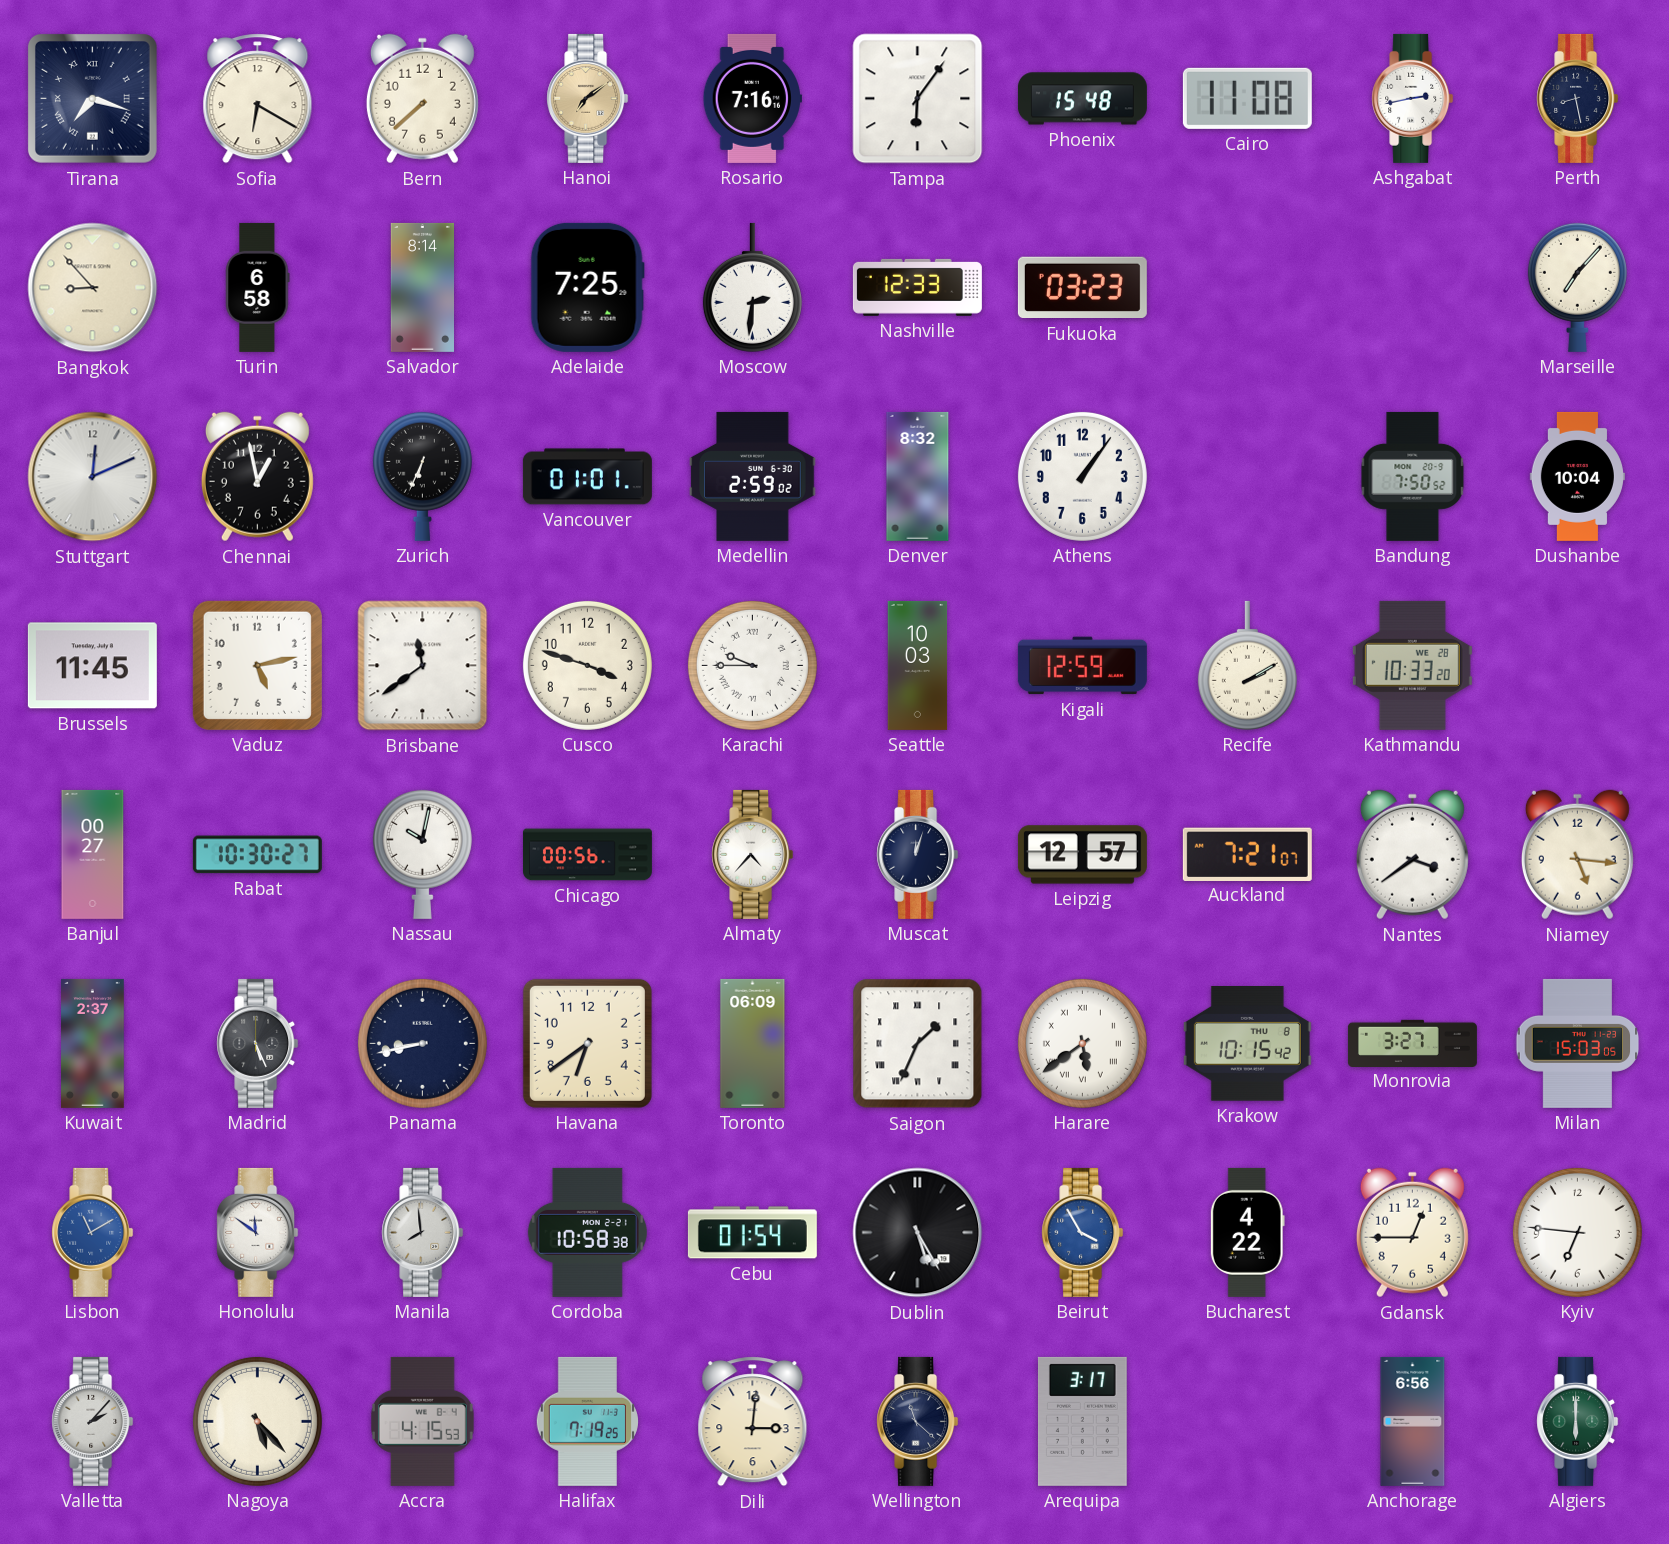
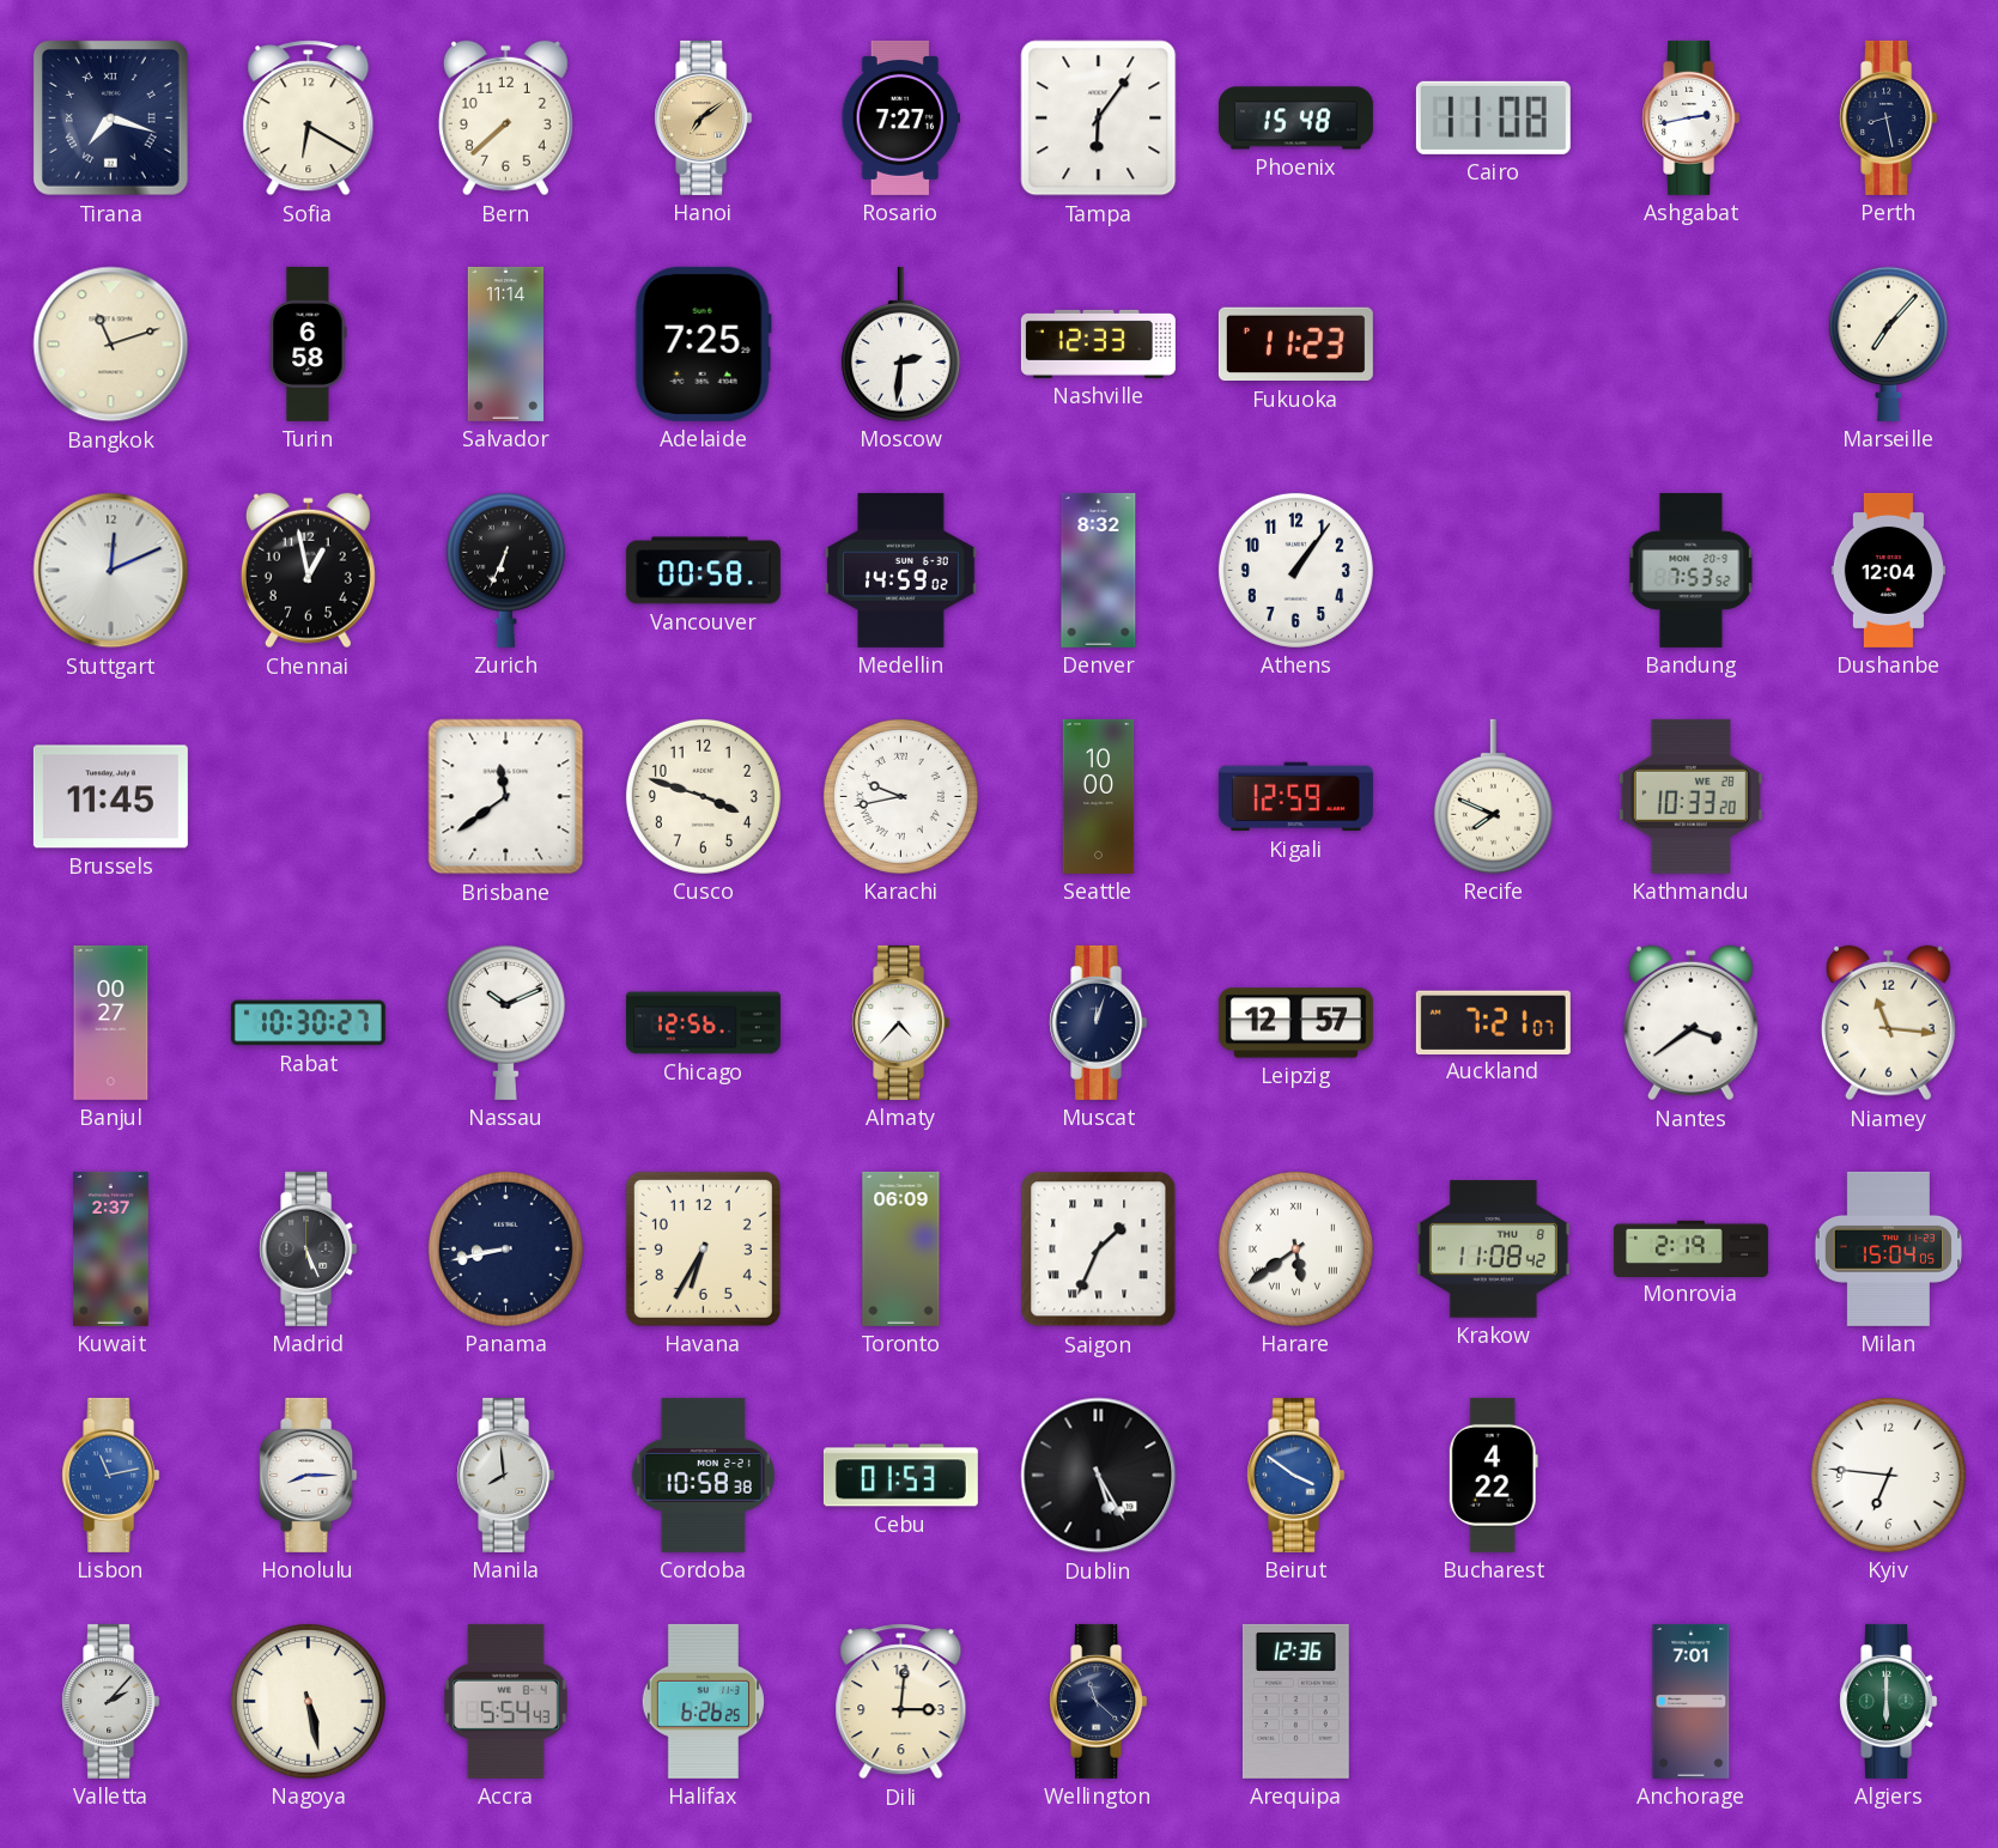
Rosario: 7:16 -> 7:27
Bangkok: 8:53 -> 11:12
Salvador: 8:14 -> 11:14
Fukuoka: 03:23 -> 11:23
Vancouver: 01:01 -> 00:58
Medellin: 2:59 -> 14:59
Bandung: 7:50 -> 7:53
Dushanbe: 10:04 -> 12:04
Vaduz: 5:13 -> none
Karachi: 9:45 -> 9:43
Seattle: 10:03 -> 10:00
Recife: 2:10 -> 7:49
Nassau: 10:02 -> 10:11
Chicago: 00:56 -> 12:56
Niamey: 5:16 -> 11:16
Havana: 6:39 -> 6:35
Krakow: 10:15 -> 11:08
Monrovia: 3:27 -> 2:19
Milan: 15:03 -> 15:04
Lisbon: 11:10 -> 11:13
Honolulu: 11:51 -> 8:15
Cebu: 01:54 -> 01:53
Beirut: 3:55 -> 3:51
Gdansk: 12:45 -> none
Nagoya: 5:23 -> 5:28
Accra: 4:15 -> 5:54
Halifax: 7:19 -> 6:26
Arequipa: 3:17 -> 12:36
Anchorage: 6:56 -> 7:01
